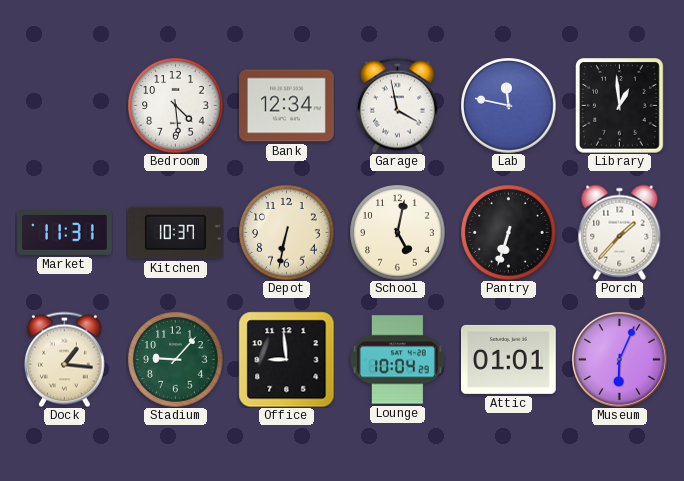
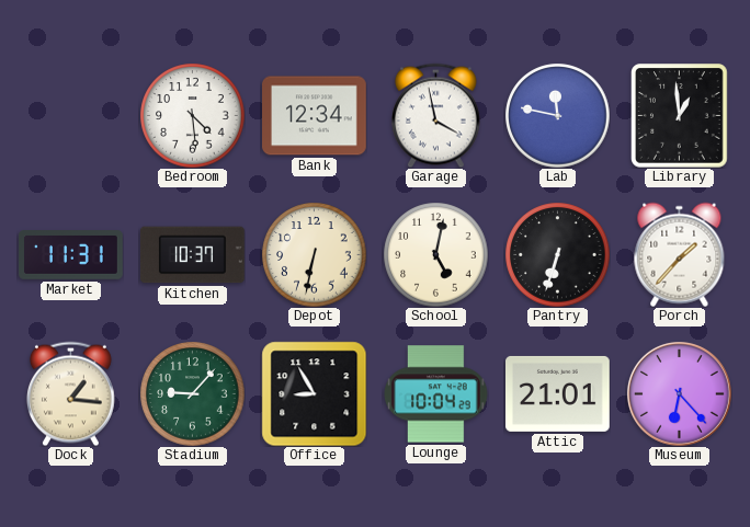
Office: 8:59 -> 8:55
Attic: 01:01 -> 21:01
Museum: 6:04 -> 6:23
